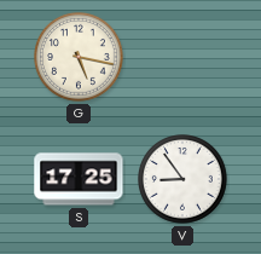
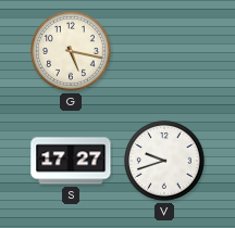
S: 17:25 -> 17:27
V: 8:54 -> 9:42
